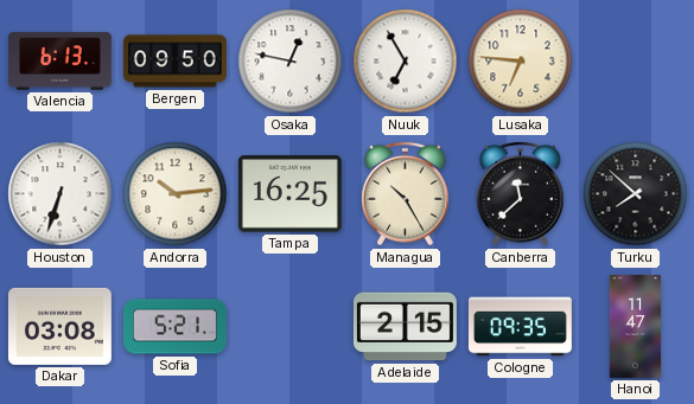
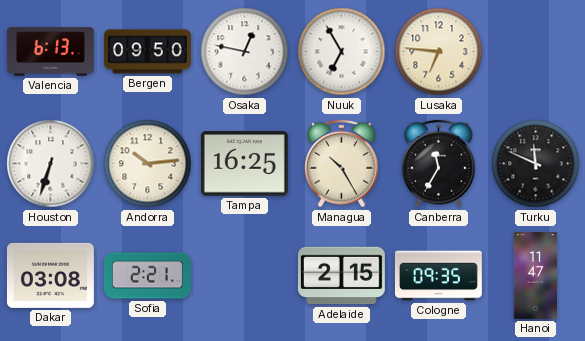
Canberra: 11:38 -> 11:35
Turku: 7:52 -> 11:49
Sofia: 5:21 -> 2:21
